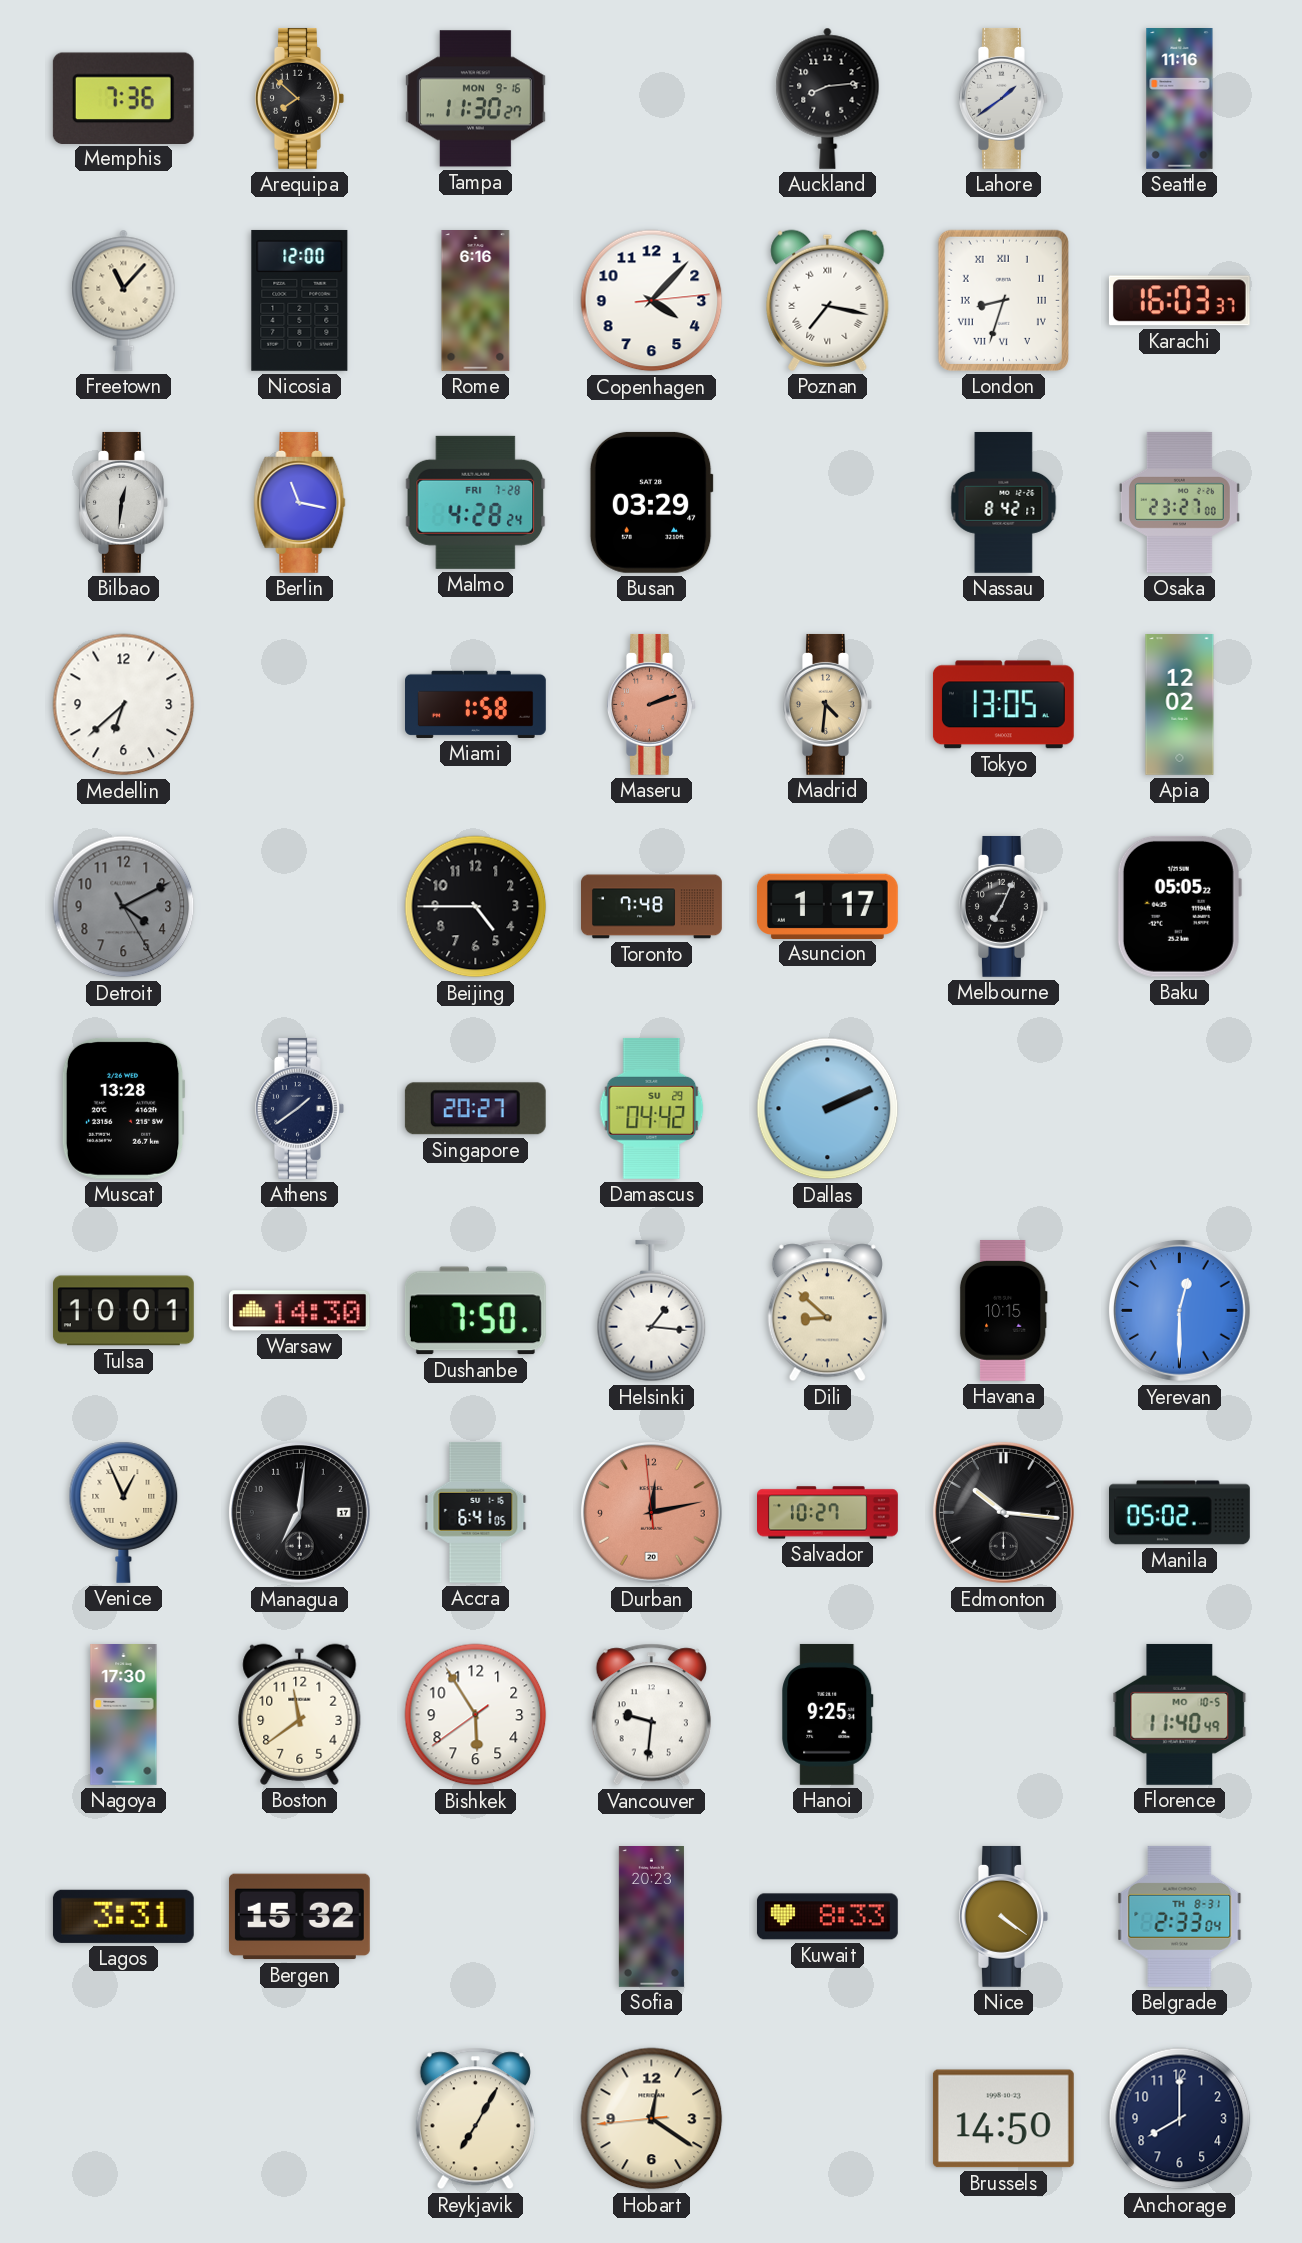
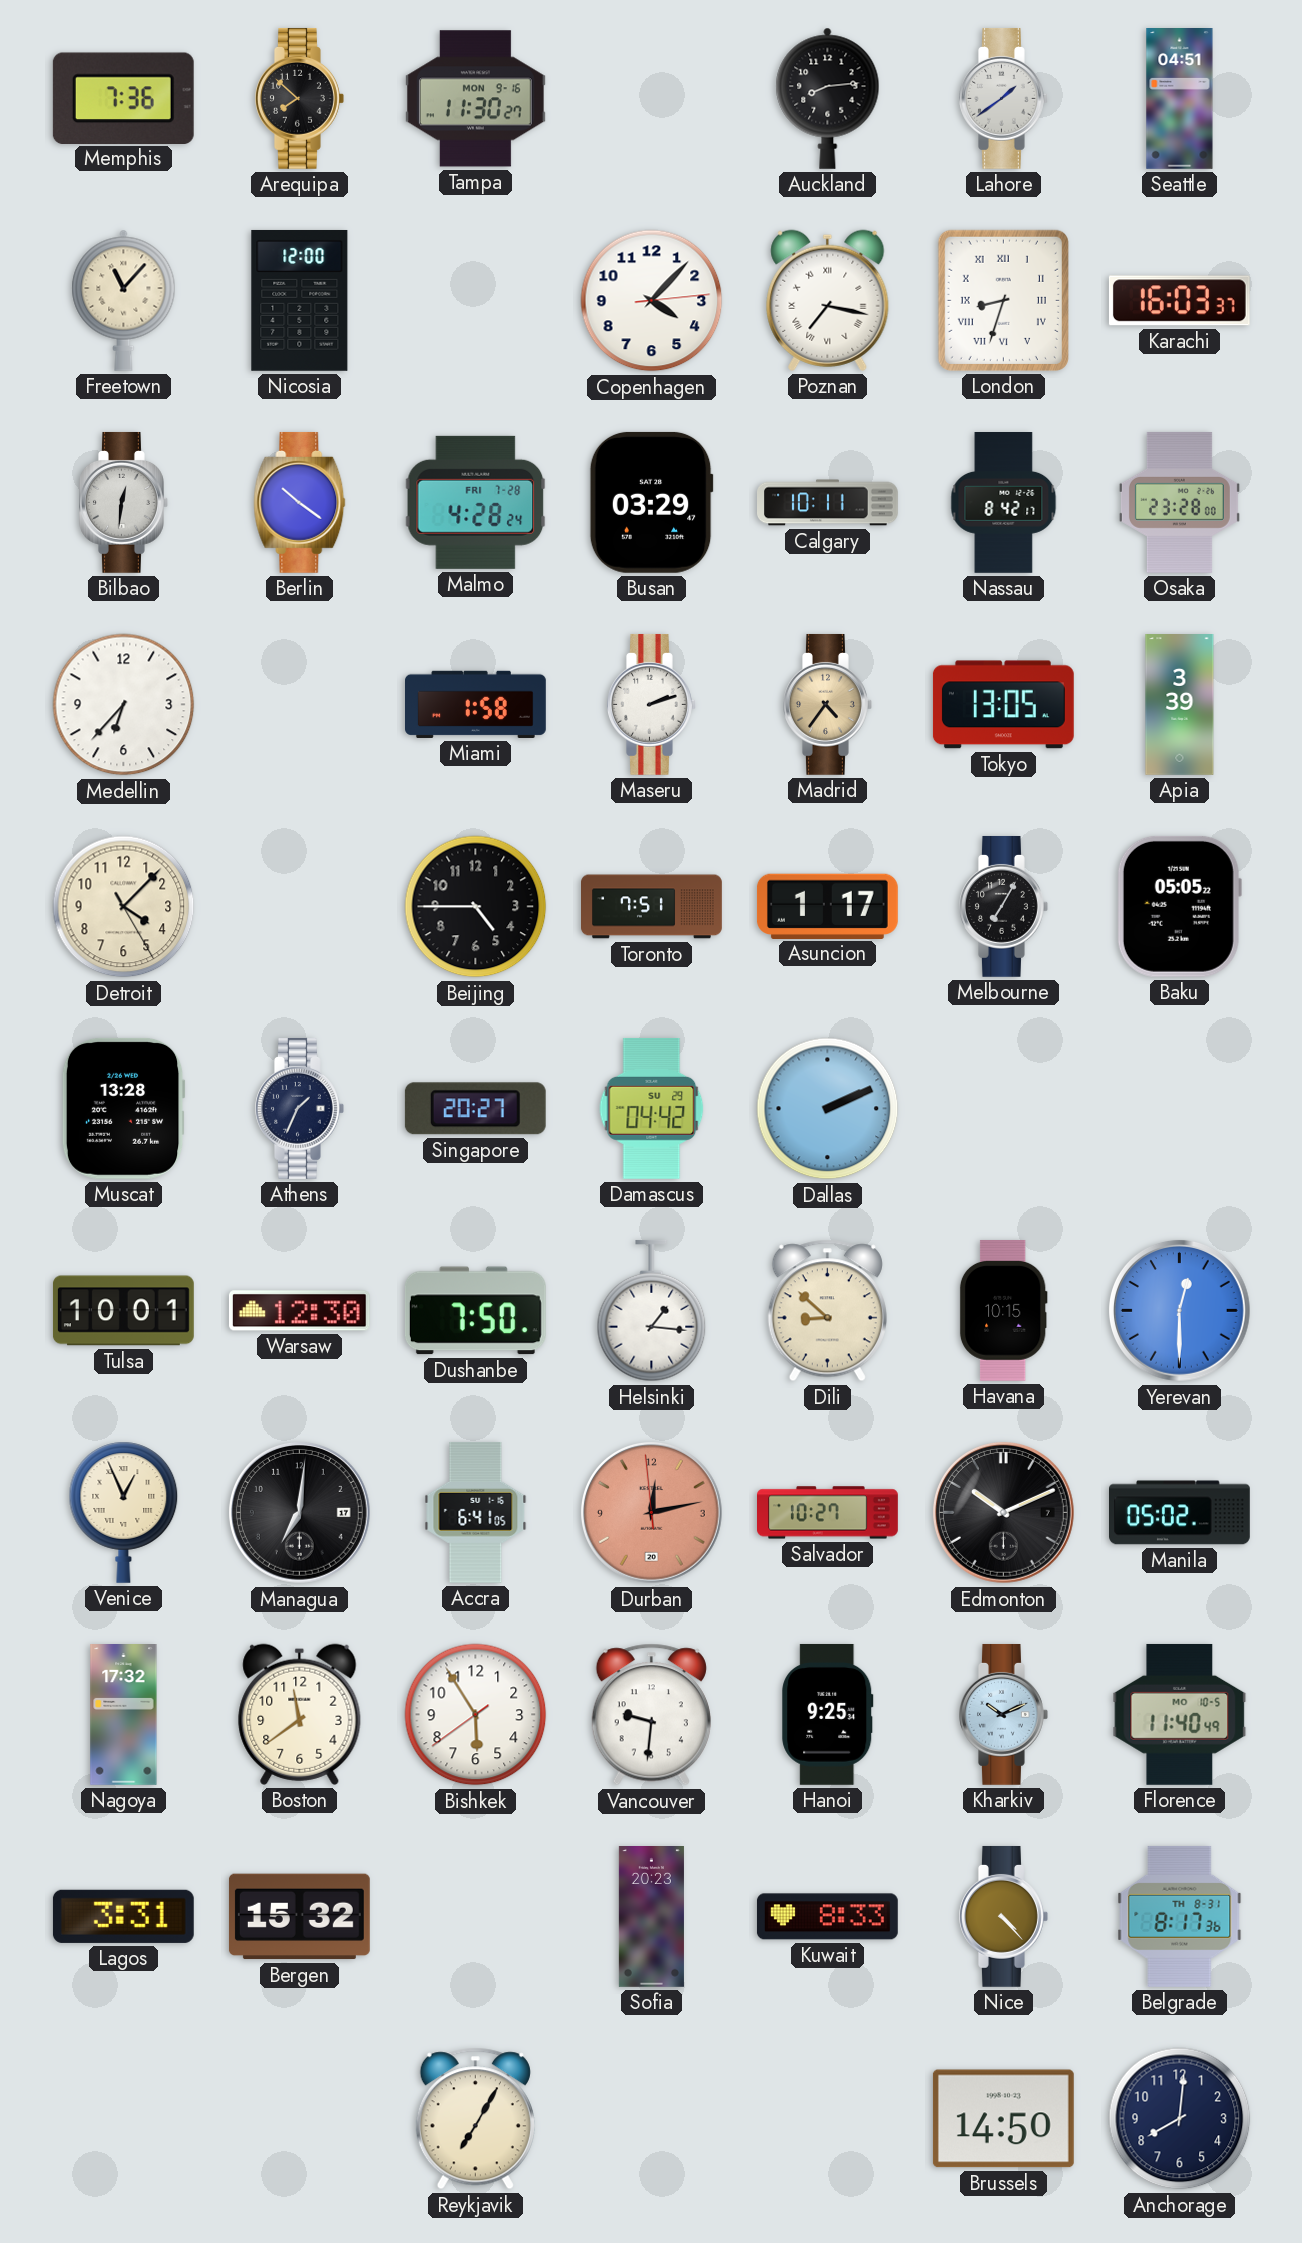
Seattle: 11:16 -> 04:51
Rome: 6:16 -> none
Berlin: 11:17 -> 10:21
Calgary: none -> 10:11
Osaka: 23:27 -> 23:28
Medellin: 6:38 -> 6:37
Maseru dial: salmon -> white
Madrid: 4:31 -> 4:36
Apia: 12:02 -> 3:39
Detroit: 4:10 -> 4:07
Detroit dial: grey -> cream
Toronto: 7:48 -> 7:51
Melbourne: 7:04 -> 7:05
Athens: 1:39 -> 1:34
Warsaw: 14:30 -> 12:30
Edmonton: 10:16 -> 10:11
Nagoya: 17:30 -> 17:32
Kharkiv: none -> 10:11
Nice: 4:21 -> 4:23
Belgrade: 2:33 -> 8:17
Hobart: 12:20 -> none
Anchorage: 8:00 -> 8:01
